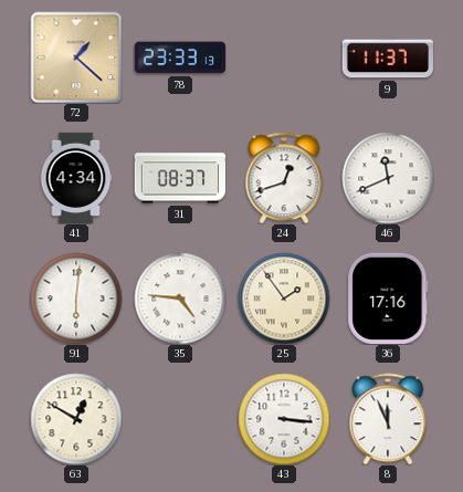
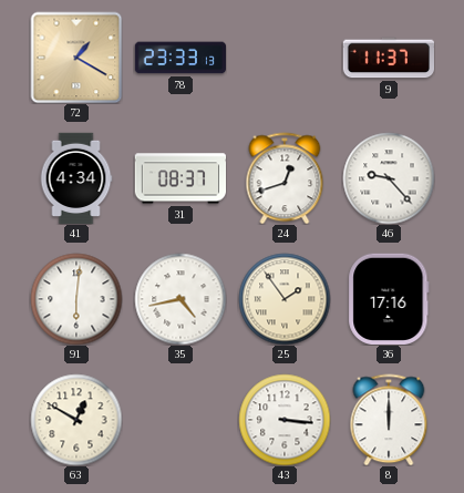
72: 1:22 -> 1:20
46: 11:41 -> 9:23
35: 4:46 -> 4:43
8: 11:56 -> 12:00
